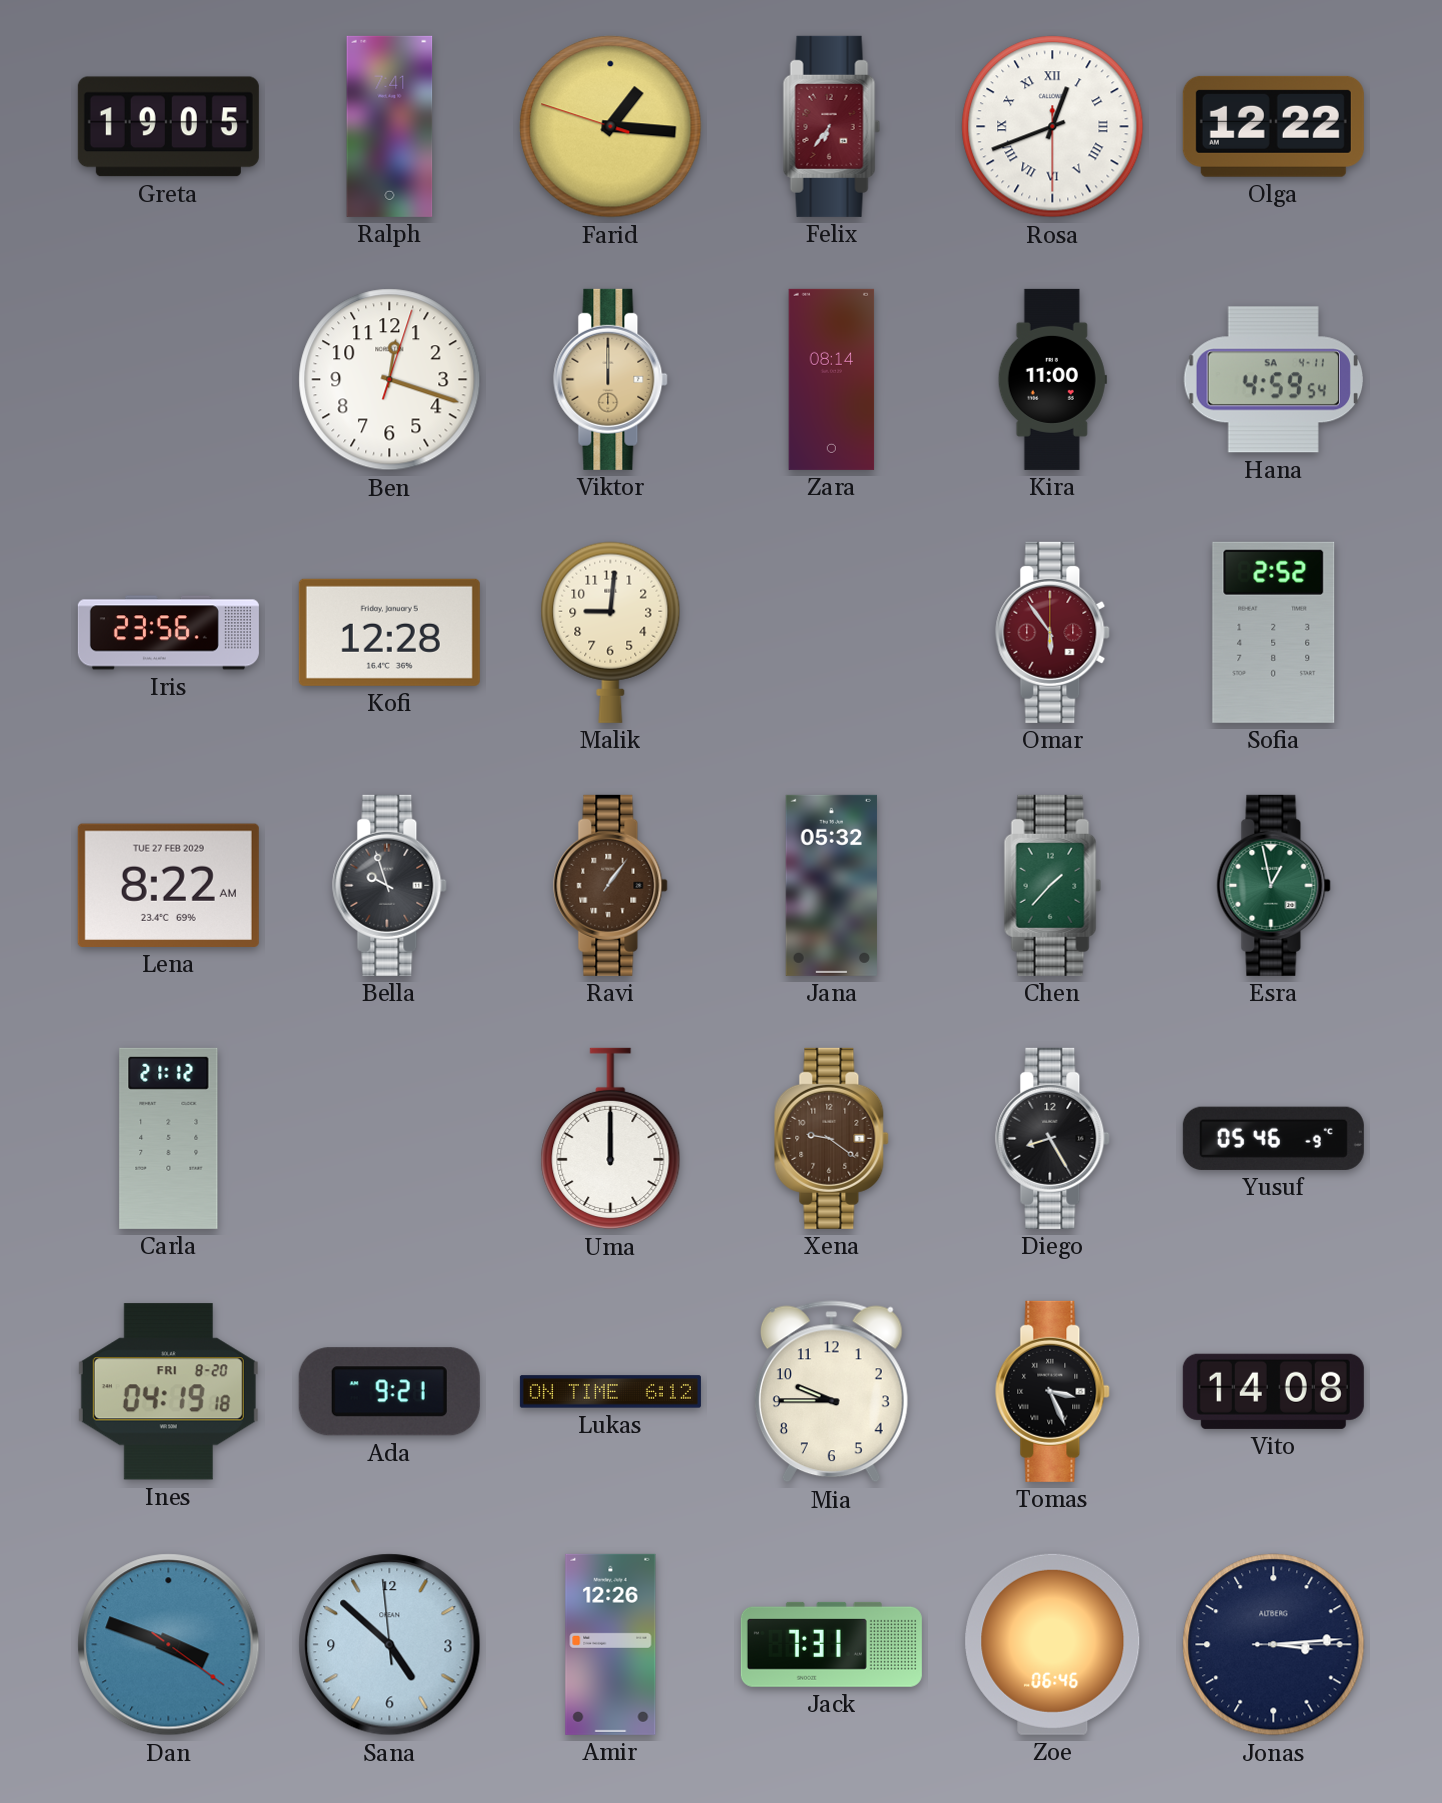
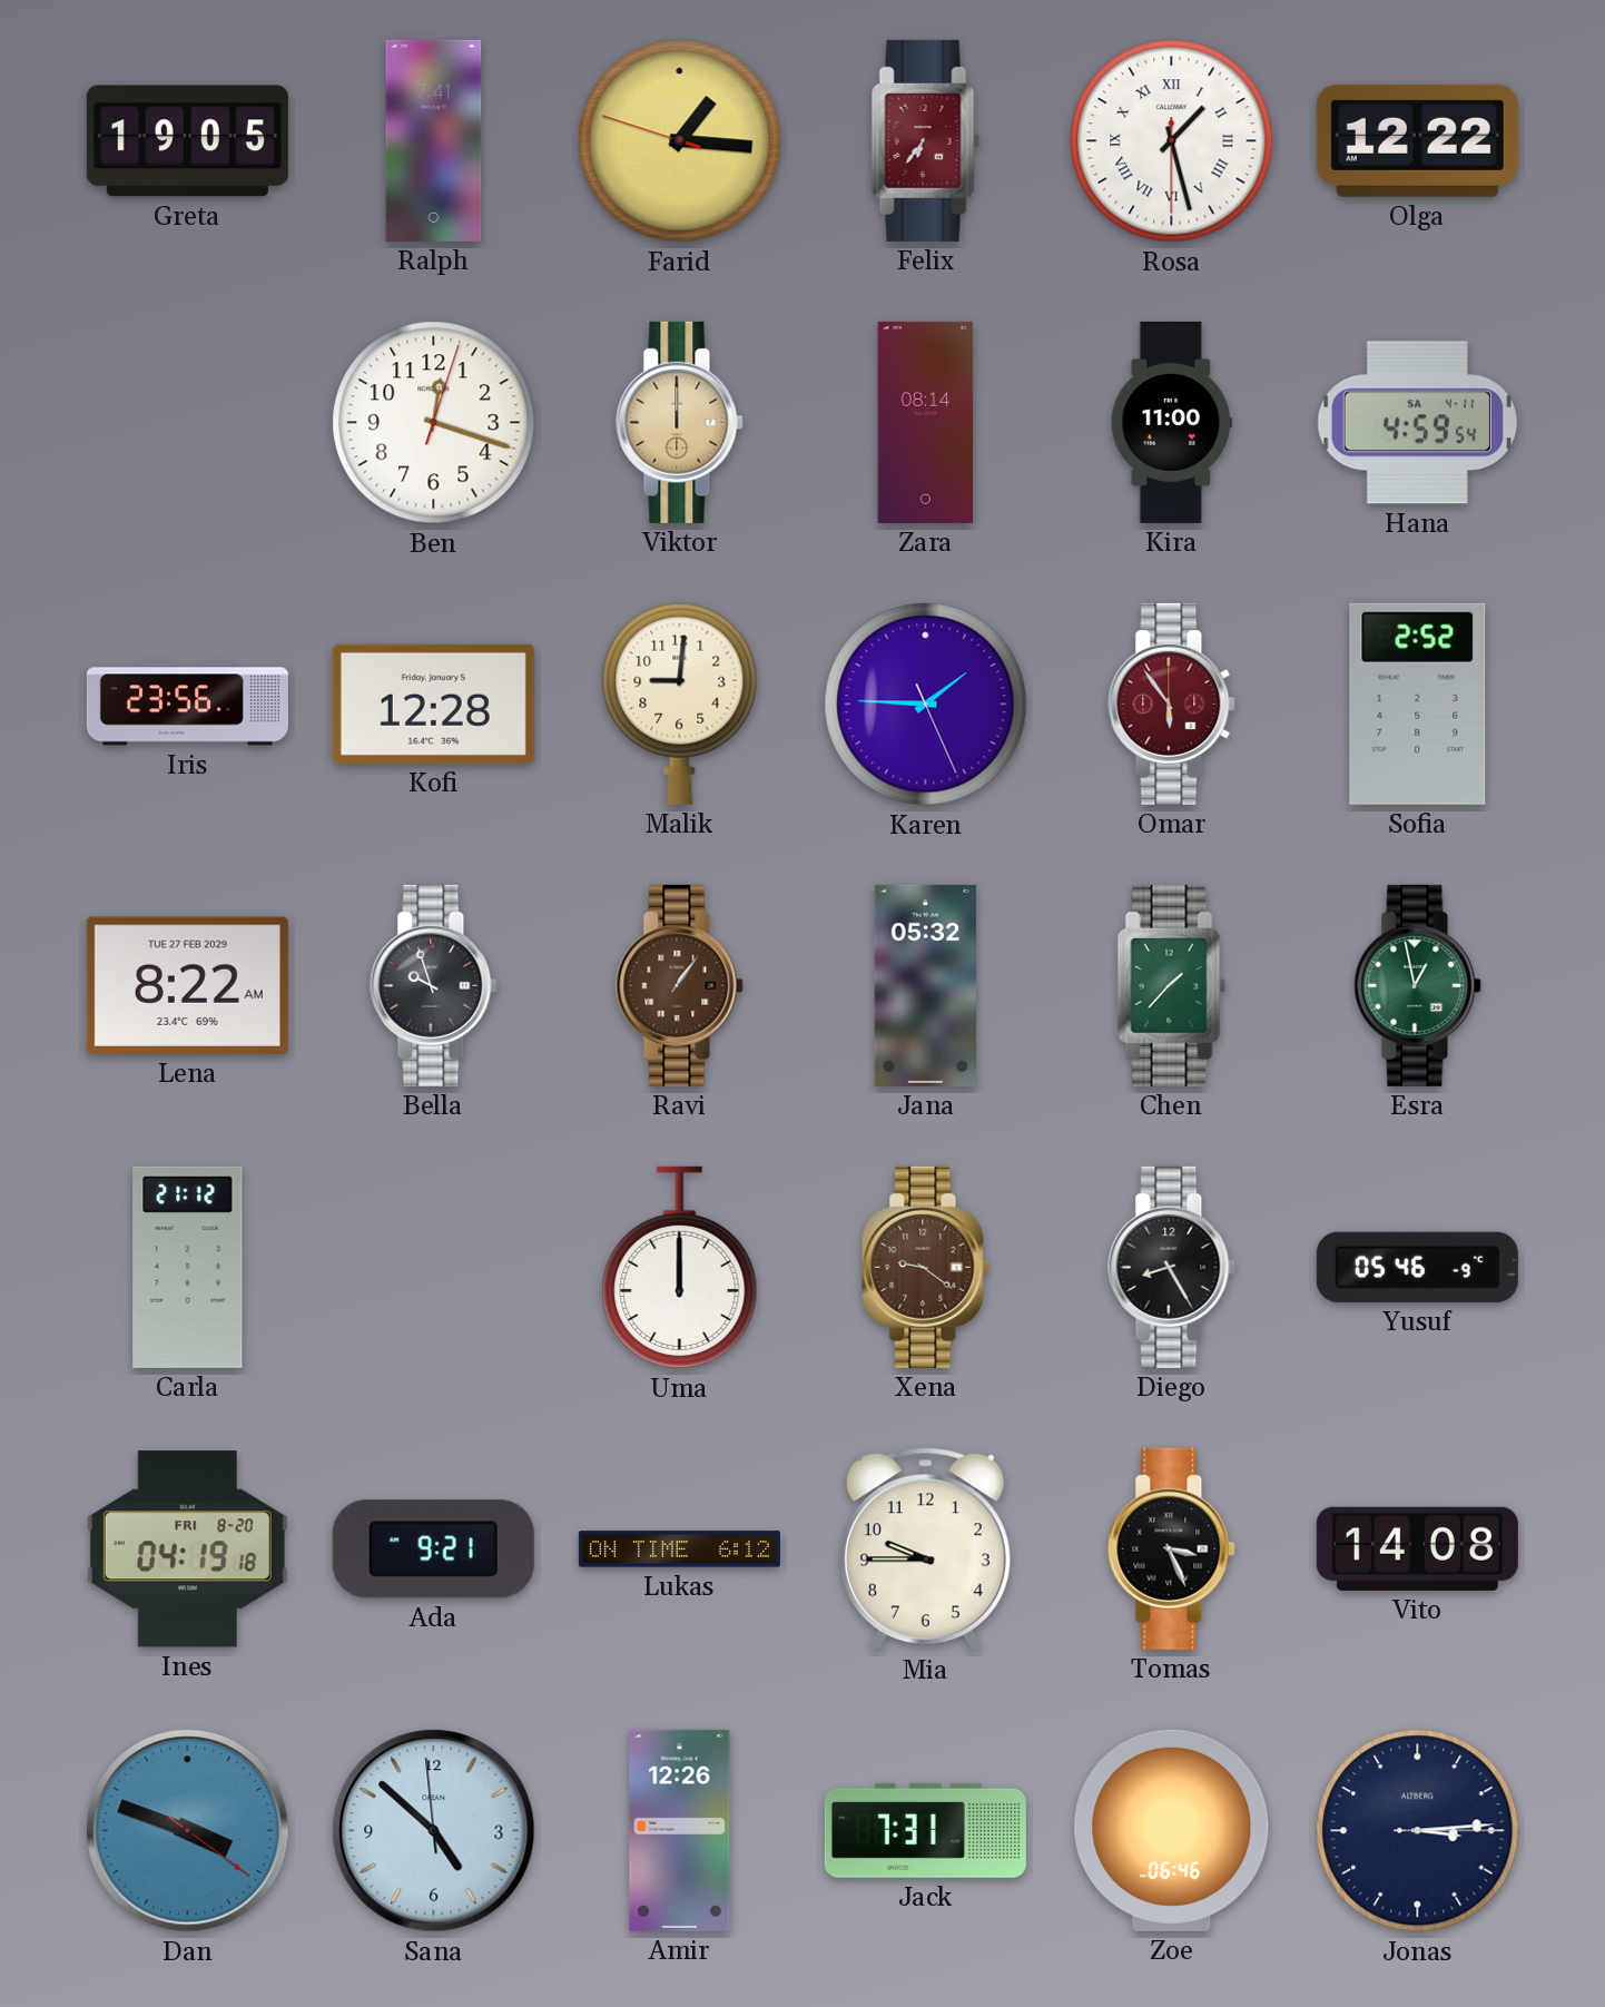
Rosa: 12:41 -> 1:27
Karen: none -> 1:45
